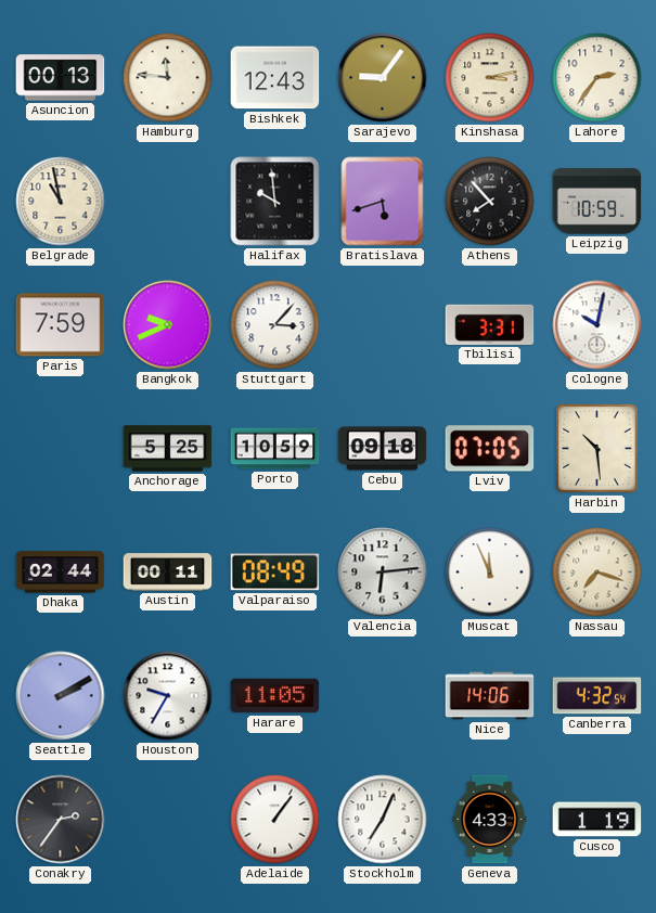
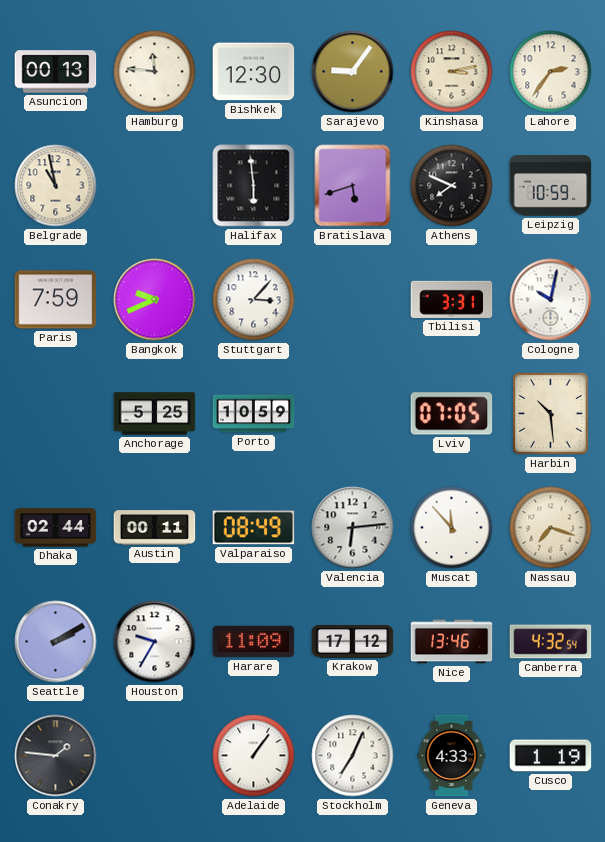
Bishkek: 12:43 -> 12:30
Halifax: 9:59 -> 5:59
Athens: 7:53 -> 7:49
Cebu: 09:18 -> none
Muscat: 11:56 -> 11:53
Harare: 11:05 -> 11:09
Krakow: none -> 17:12
Nice: 14:06 -> 13:46
Conakry: 2:36 -> 1:46
